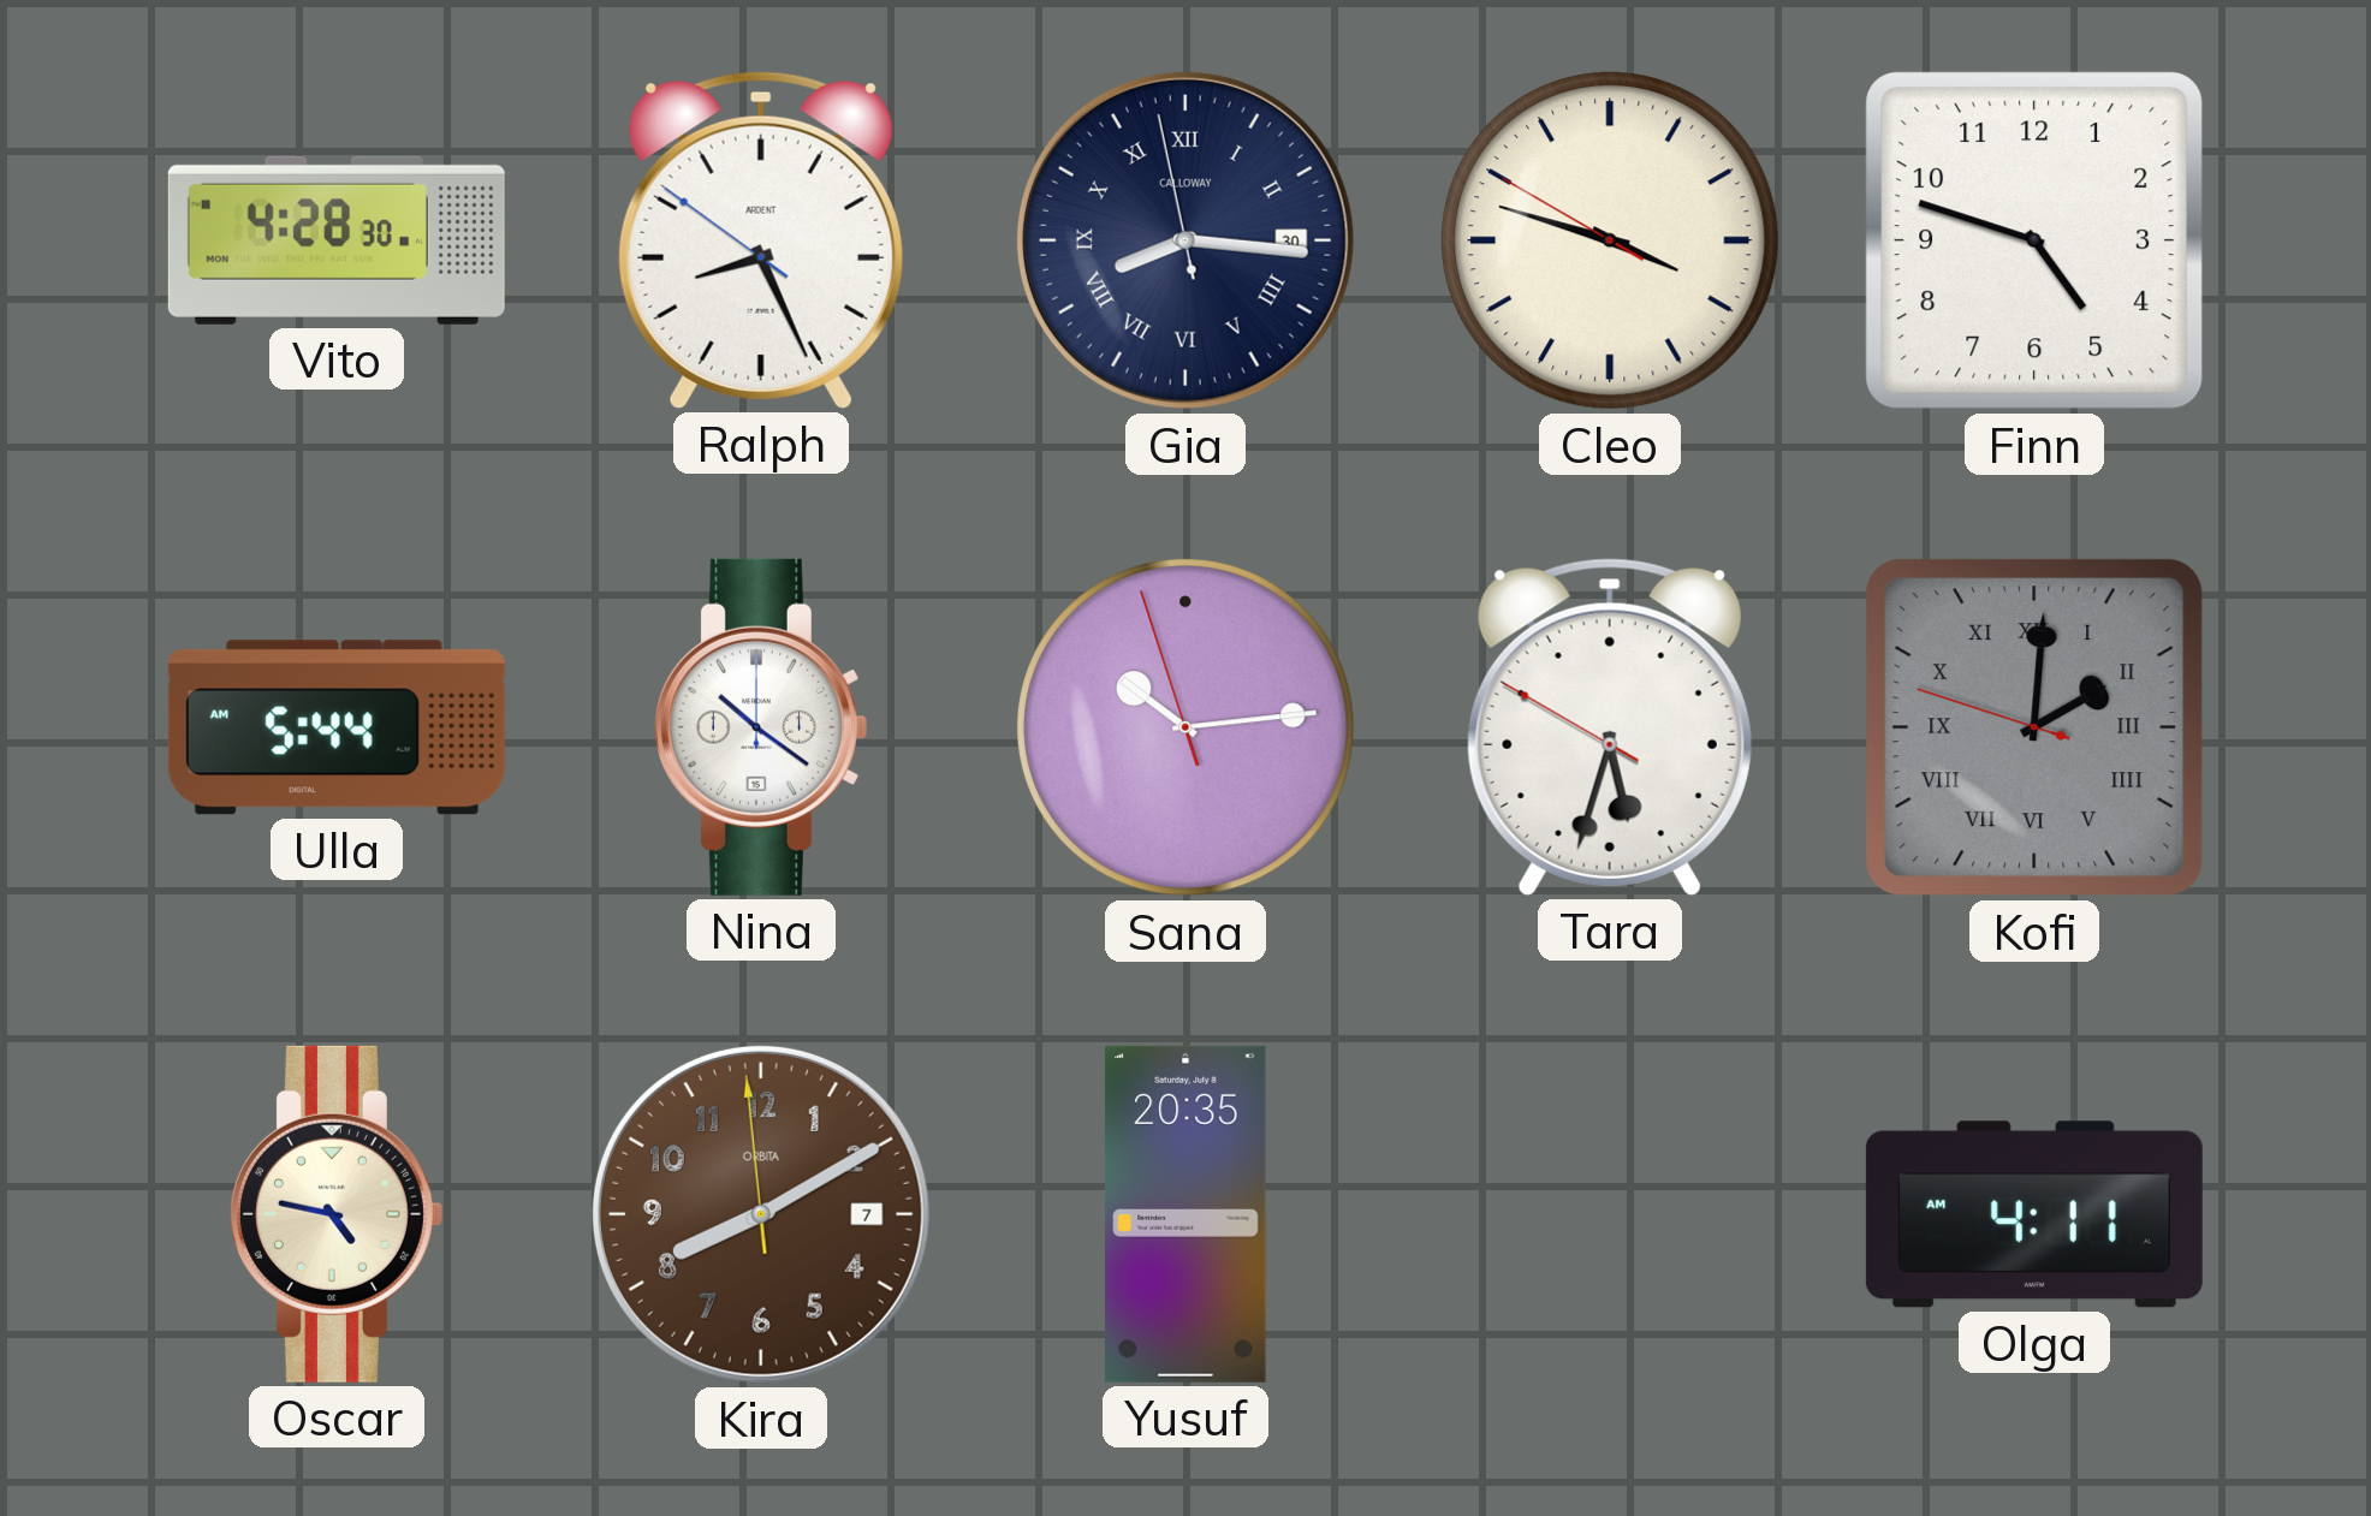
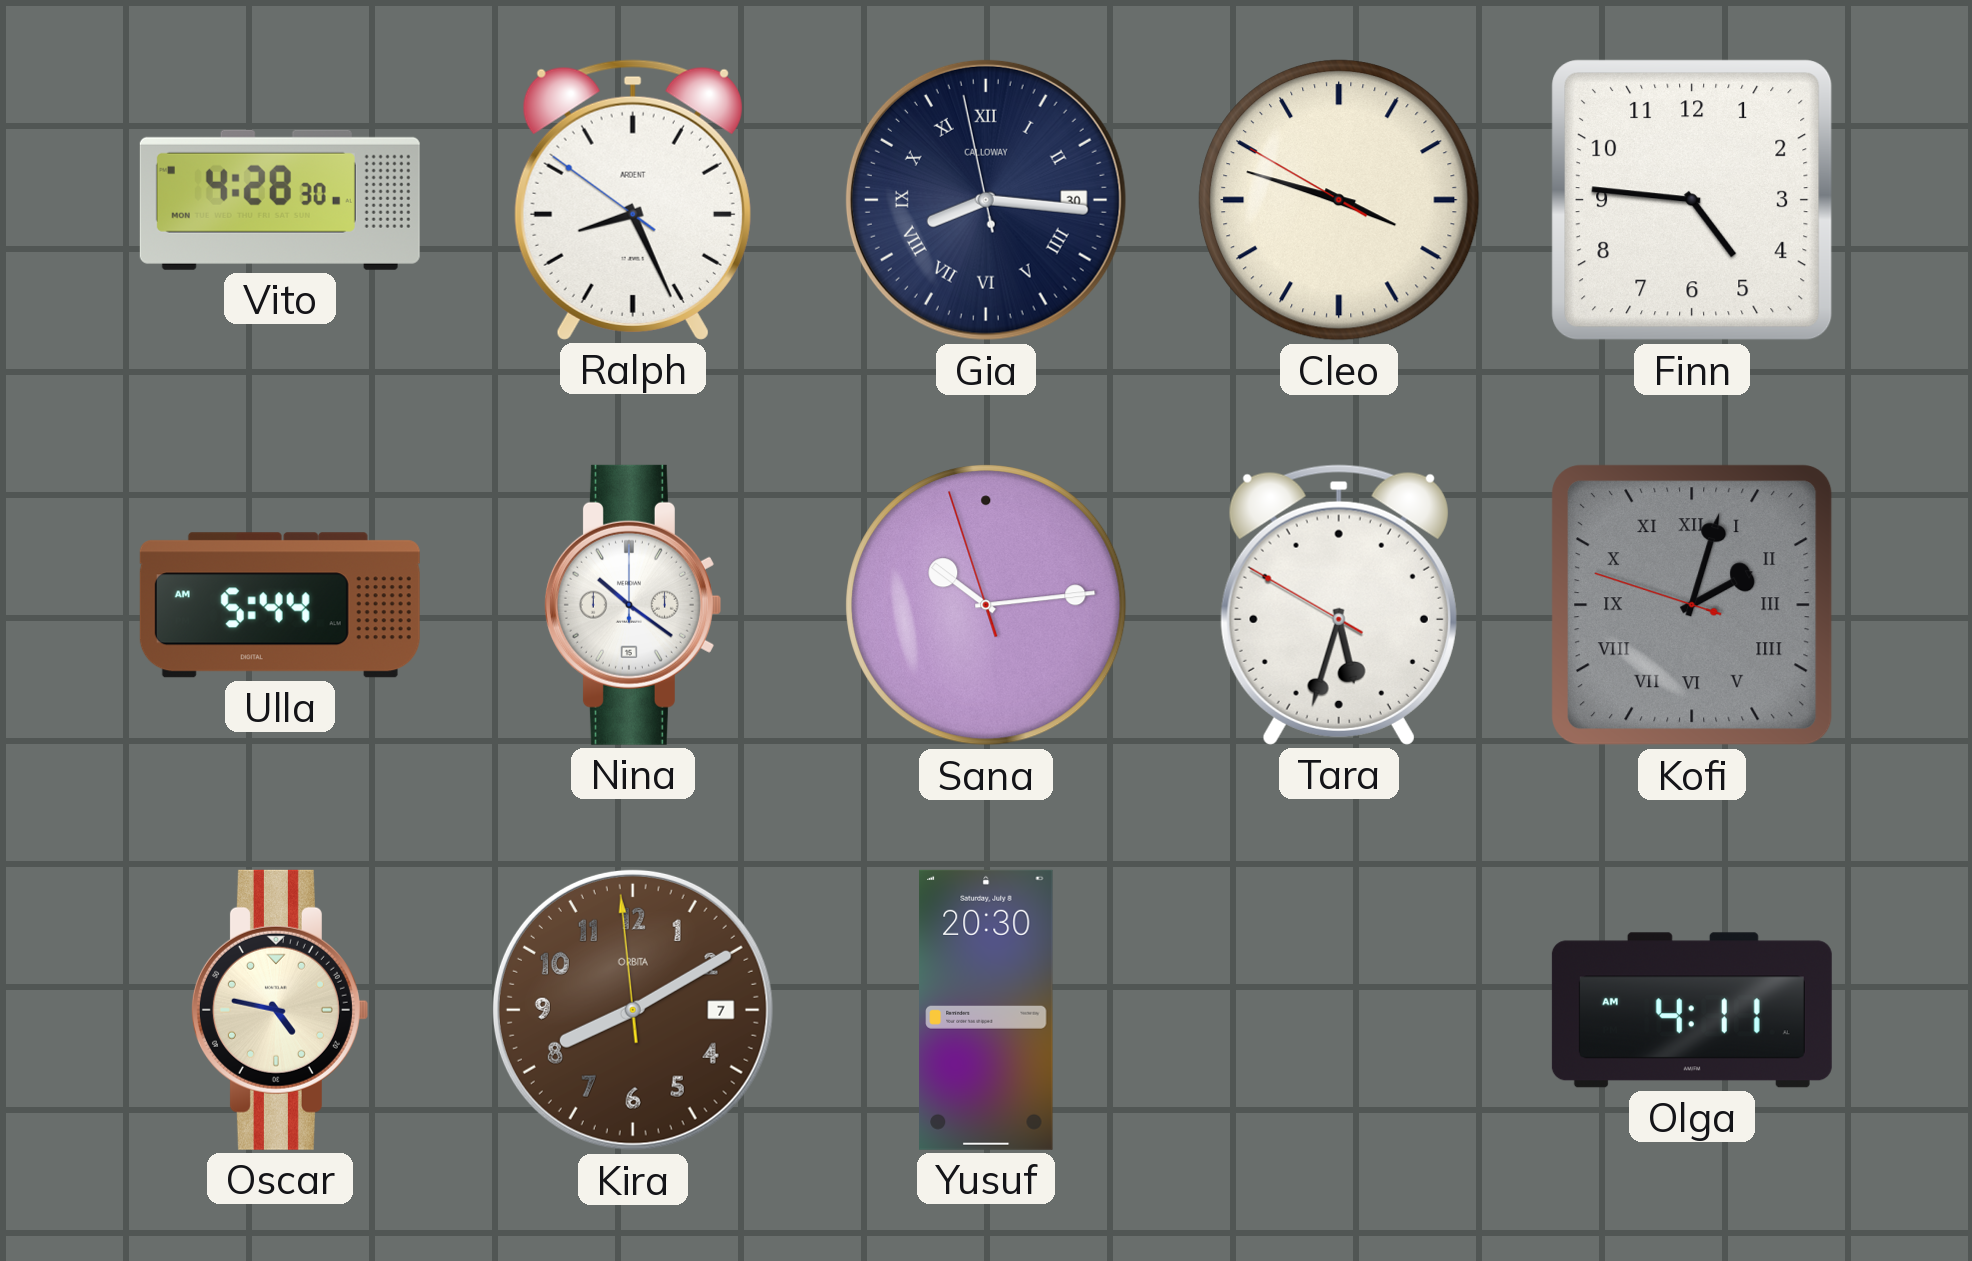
Finn: 4:48 -> 4:46
Kofi: 2:00 -> 2:02
Yusuf: 20:35 -> 20:30
